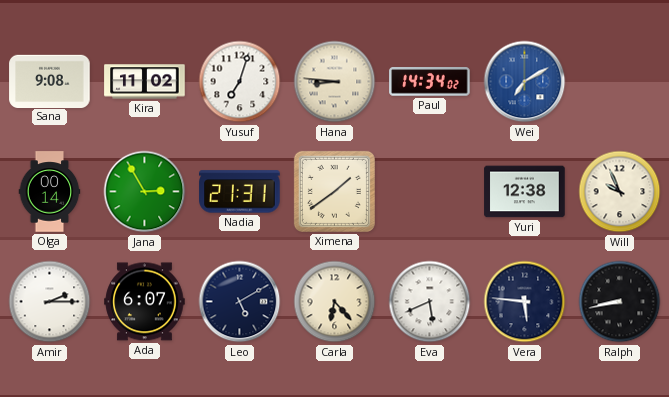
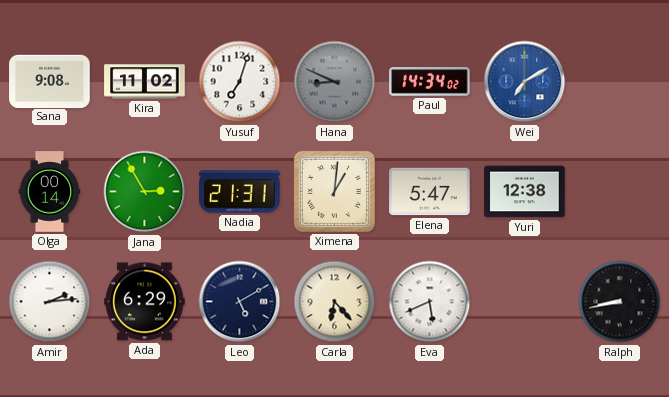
Hana: 8:46 -> 8:49
Hana dial: cream -> grey
Ximena: 1:39 -> 1:01
Elena: none -> 5:47
Will: 9:56 -> none
Amir: 2:15 -> 2:14
Ada: 6:07 -> 6:29
Vera: 5:46 -> none
